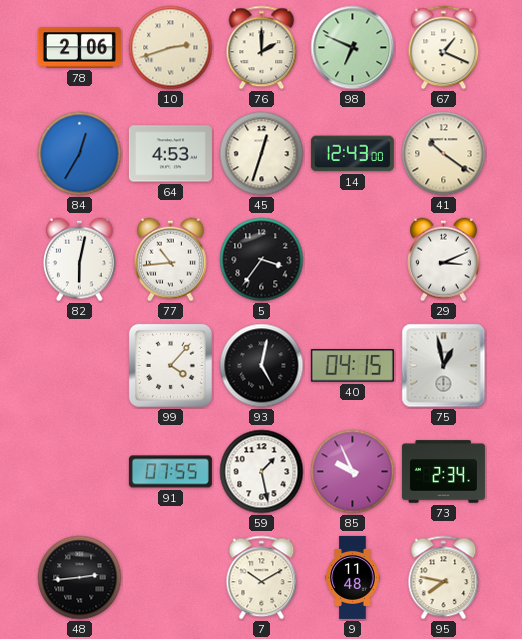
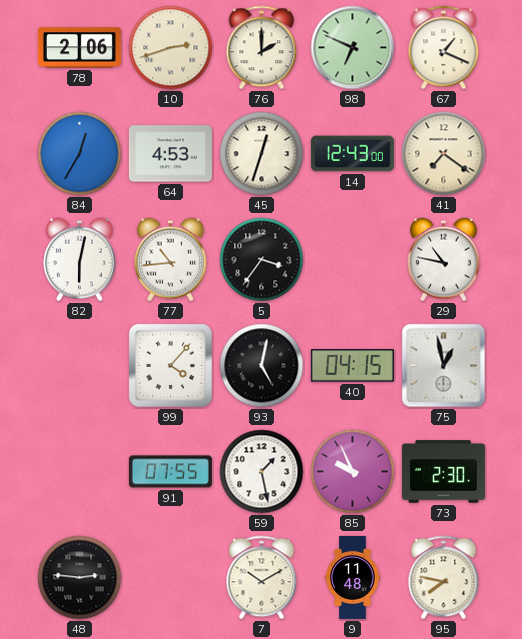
41: 10:21 -> 7:21
29: 3:11 -> 10:47
73: 2:34 -> 2:30
48: 2:44 -> 2:46
